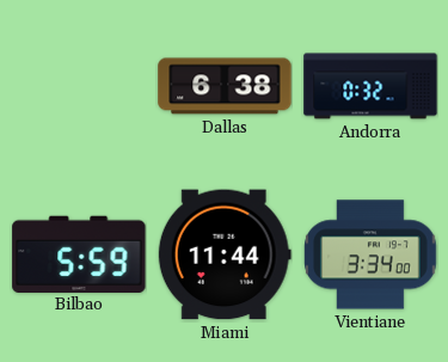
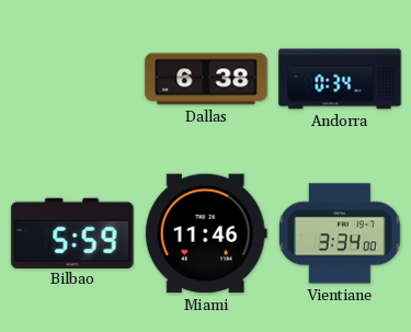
Andorra: 0:32 -> 0:34
Miami: 11:44 -> 11:46
